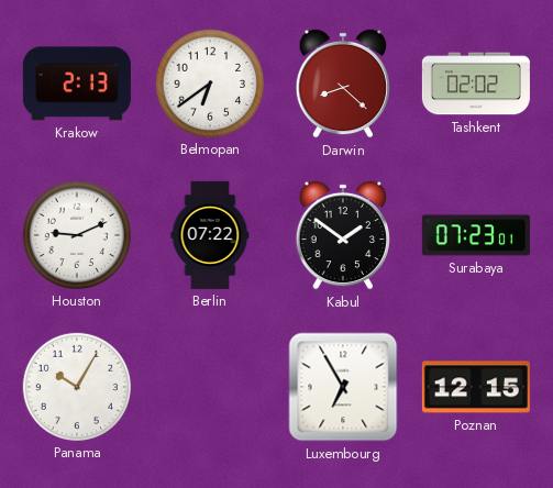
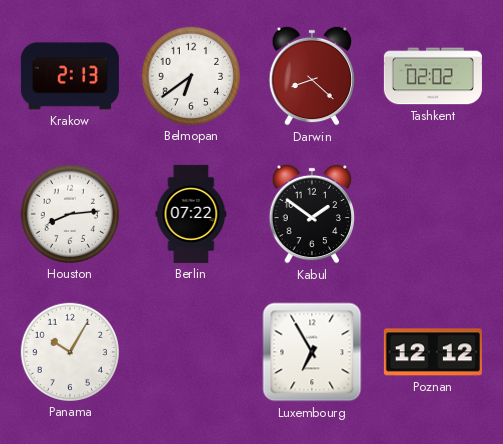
Houston: 9:11 -> 8:14
Surabaya: 07:23 -> none
Poznan: 12:15 -> 12:12
